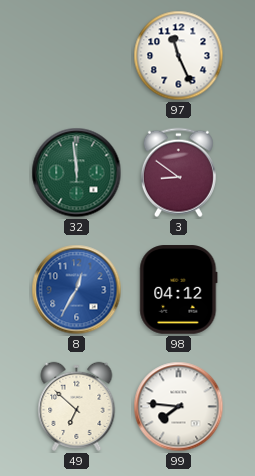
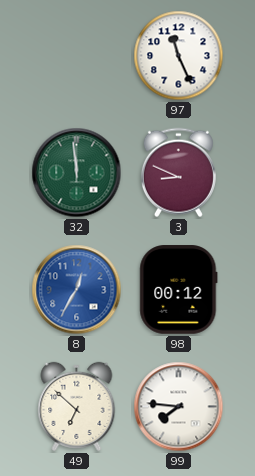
3: 8:51 -> 8:49
98: 04:12 -> 00:12
